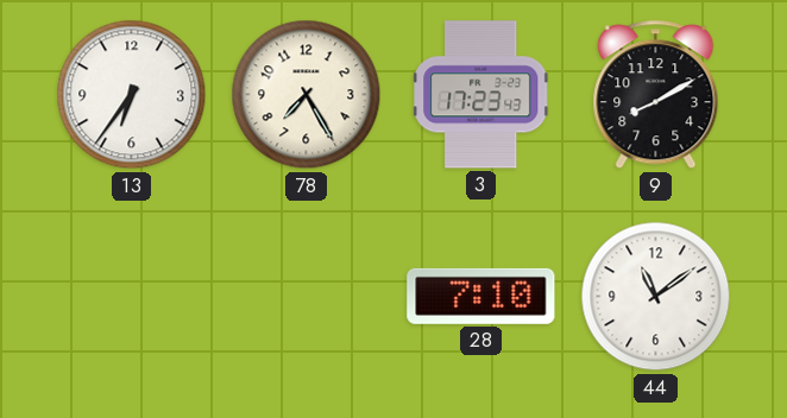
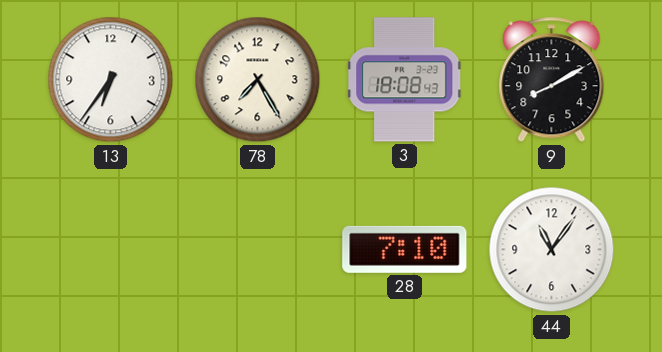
3: 17:23 -> 18:08
44: 11:09 -> 11:06
